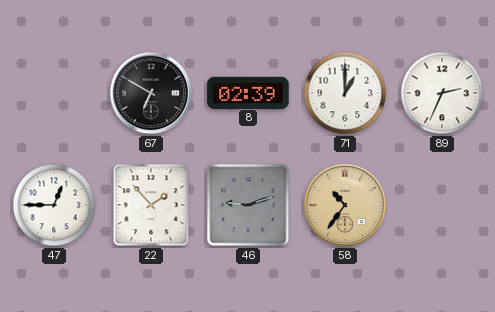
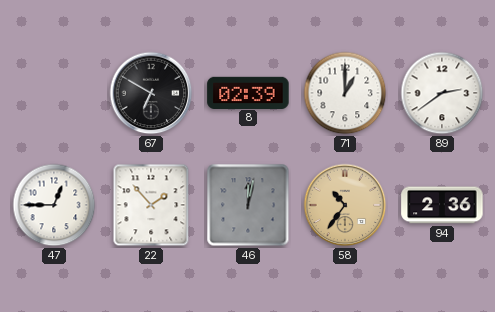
89: 2:34 -> 2:39
46: 9:12 -> 12:02
94: none -> 2:36
